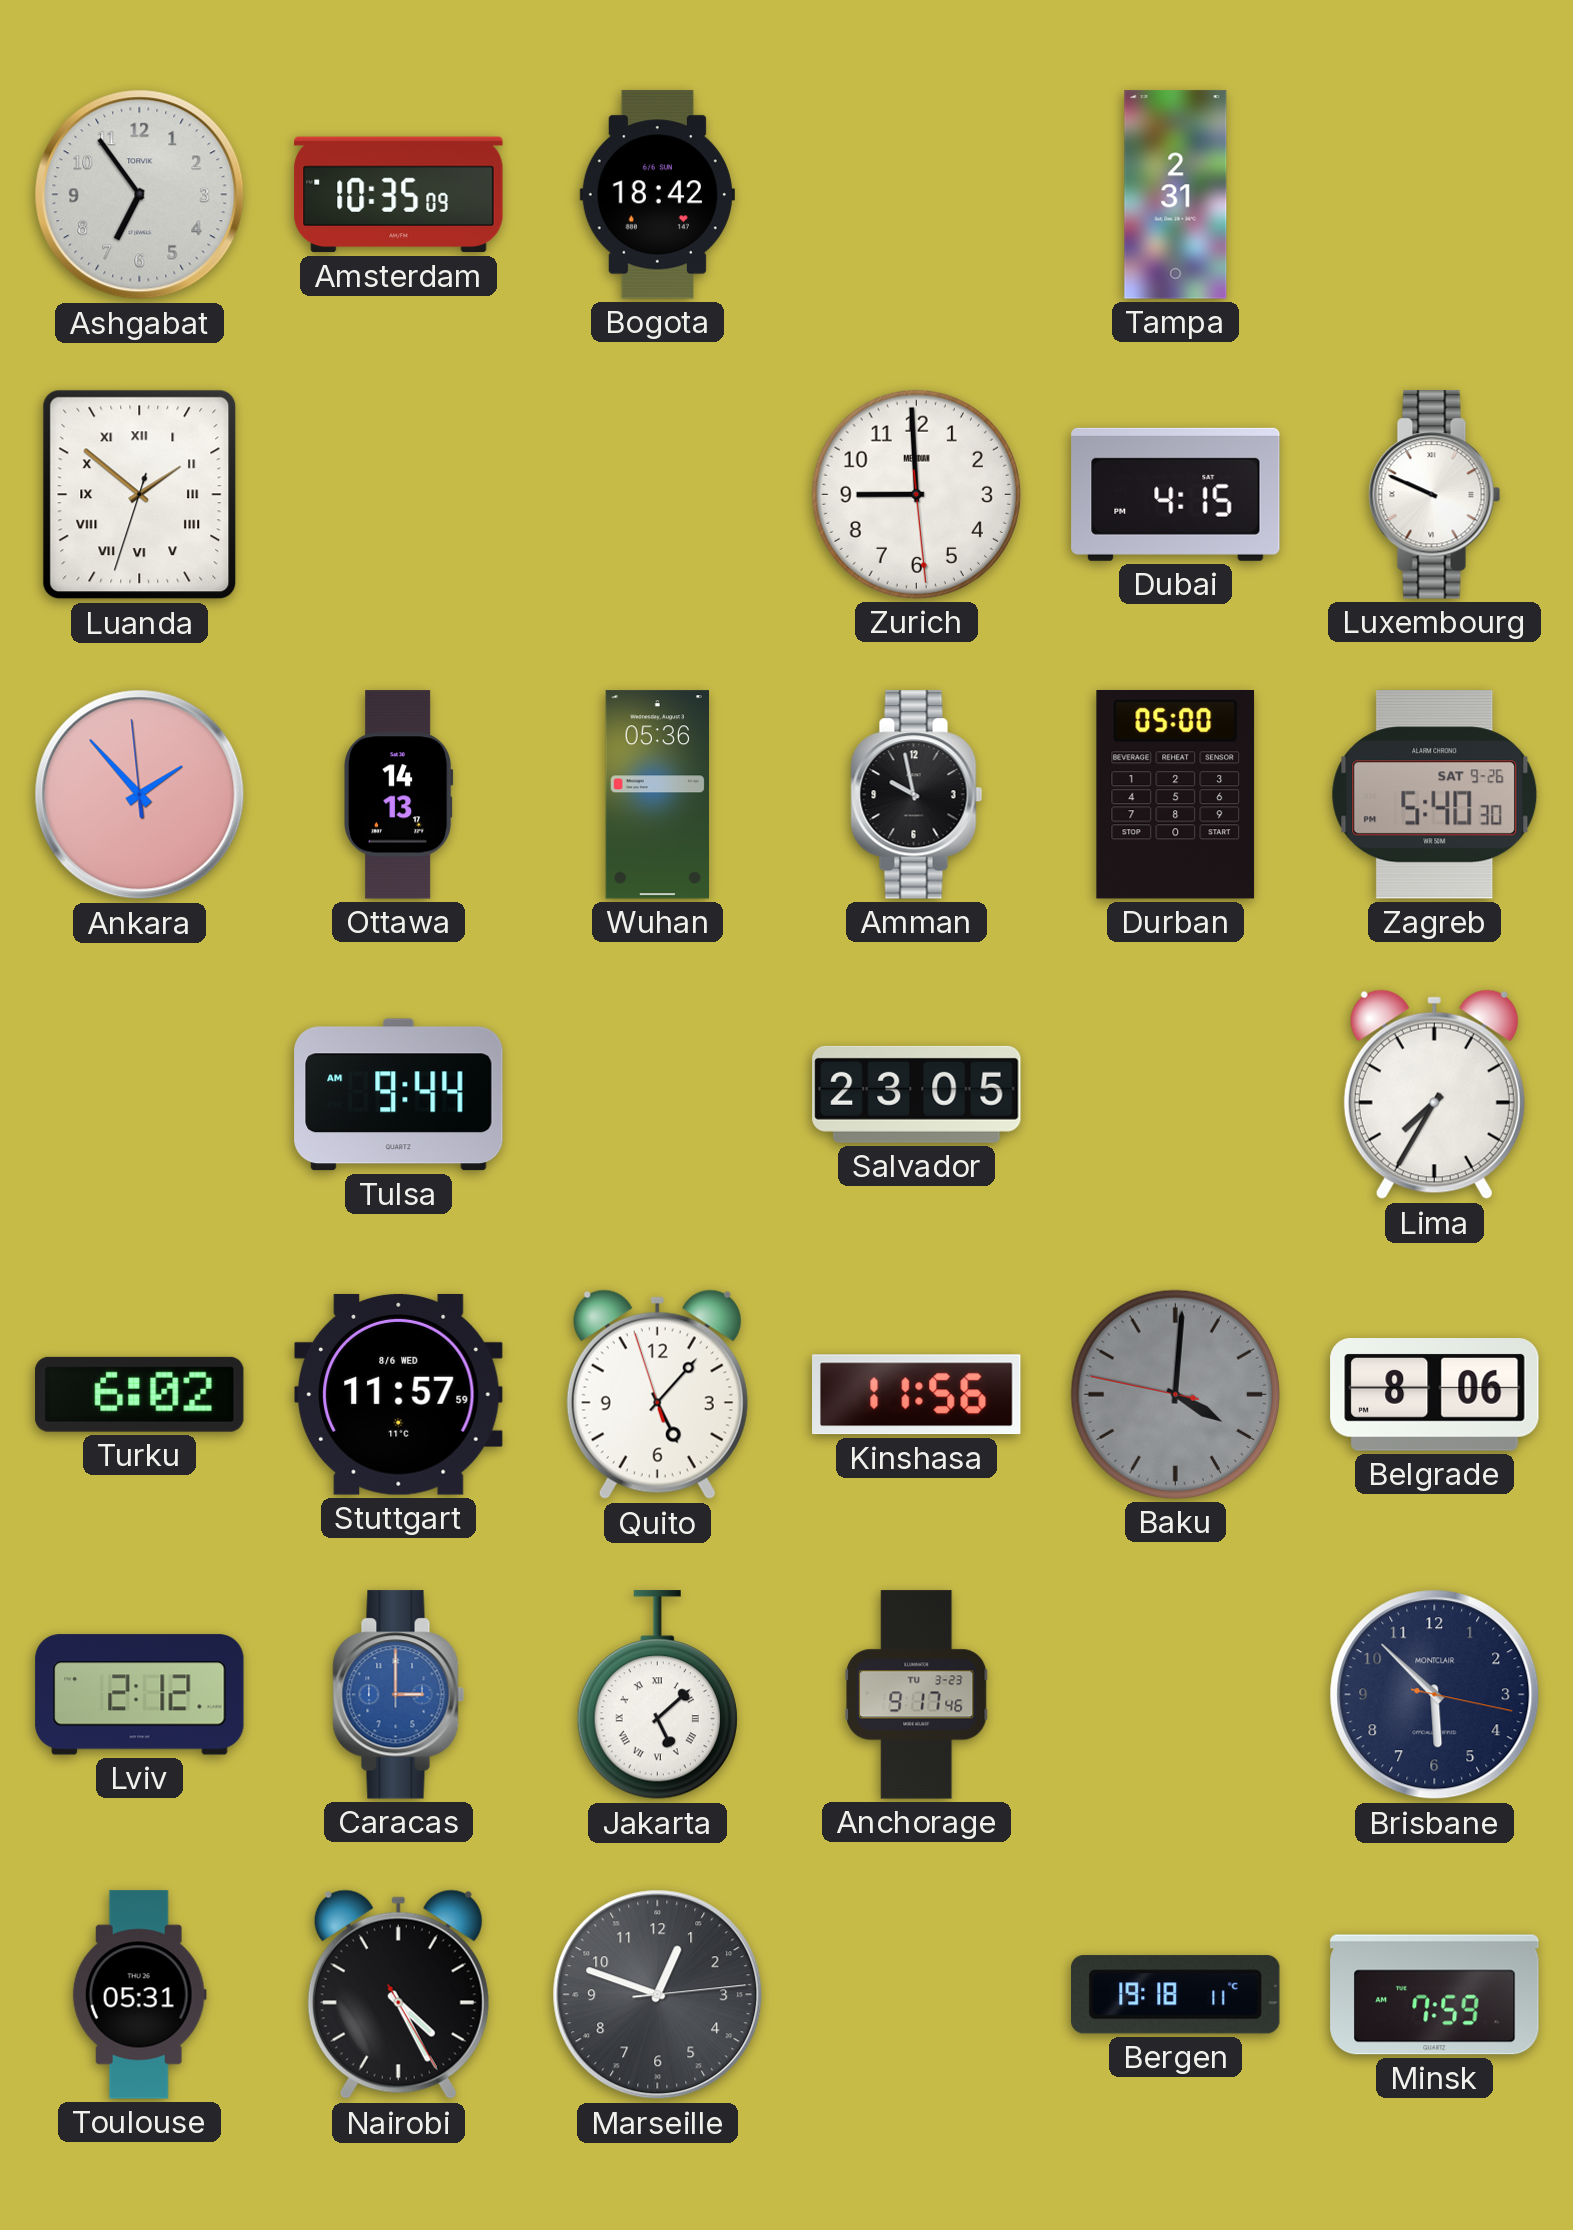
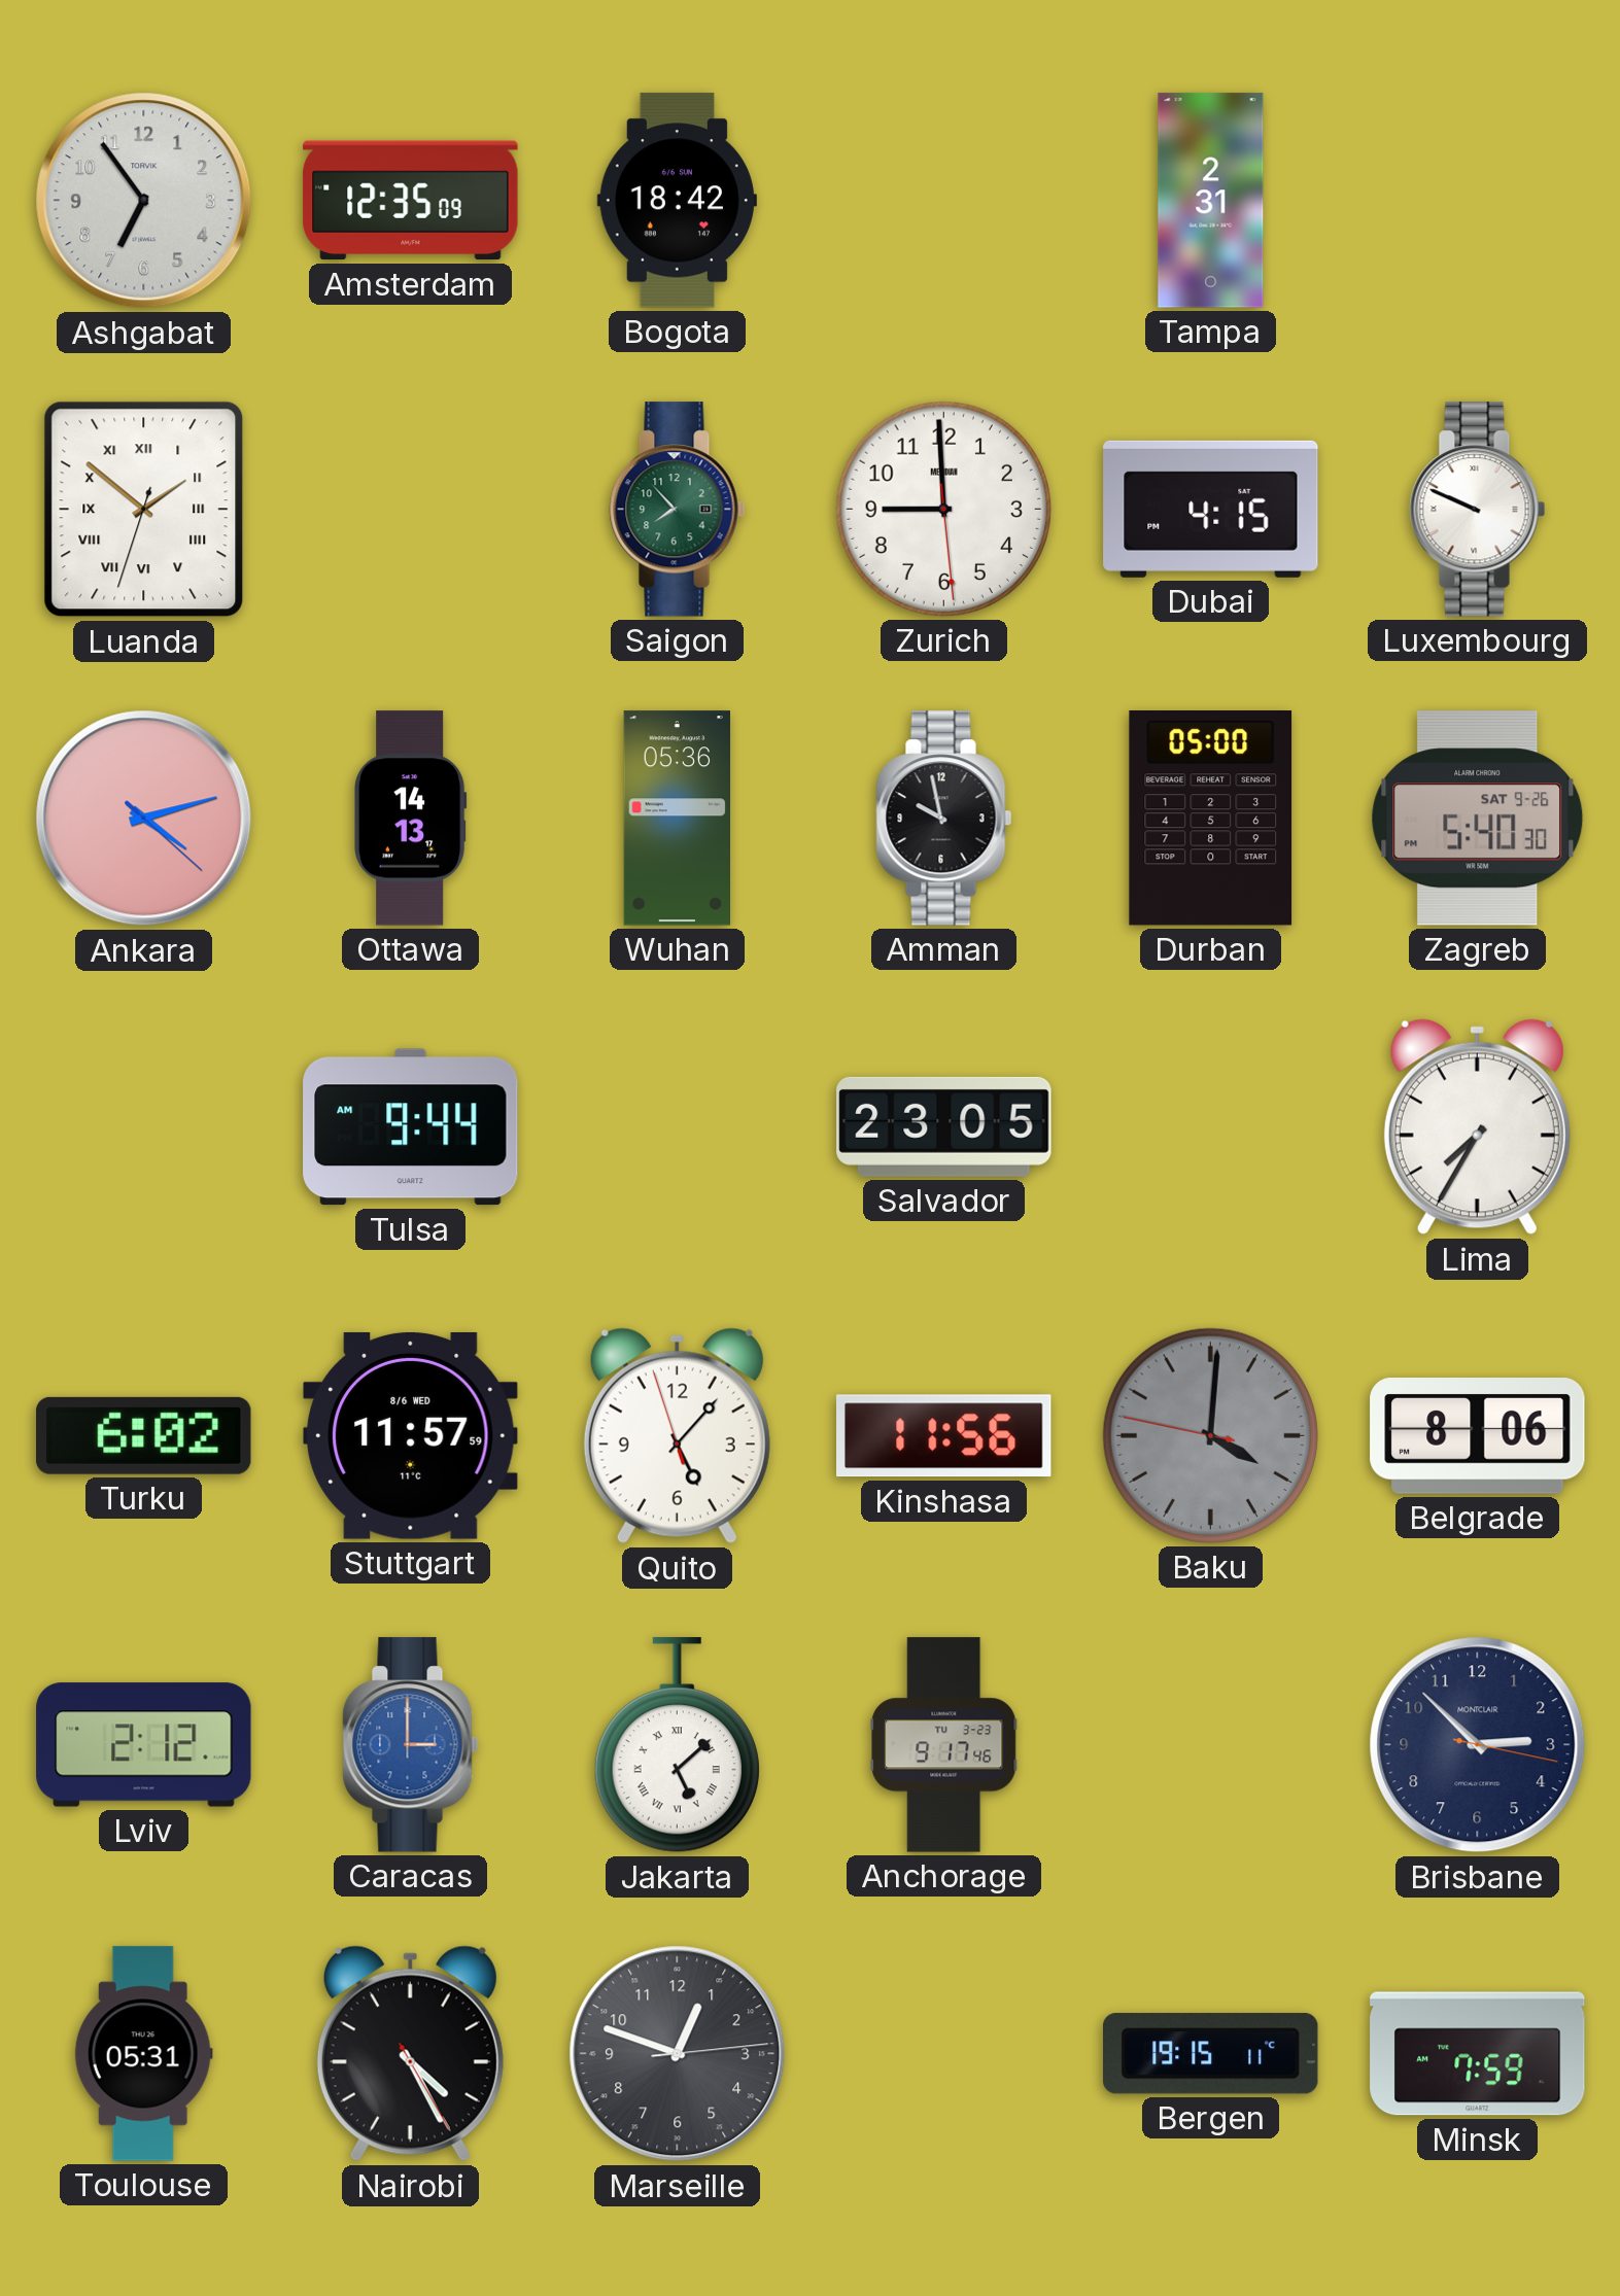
Amsterdam: 10:35 -> 12:35
Saigon: none -> 7:53
Ankara: 1:52 -> 4:12
Brisbane: 5:52 -> 2:52
Bergen: 19:18 -> 19:15
